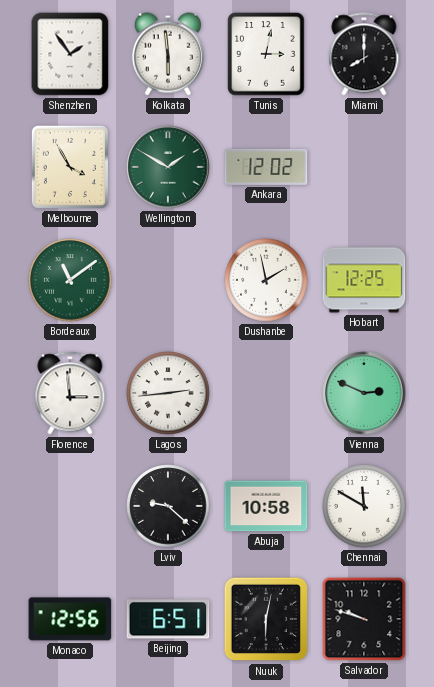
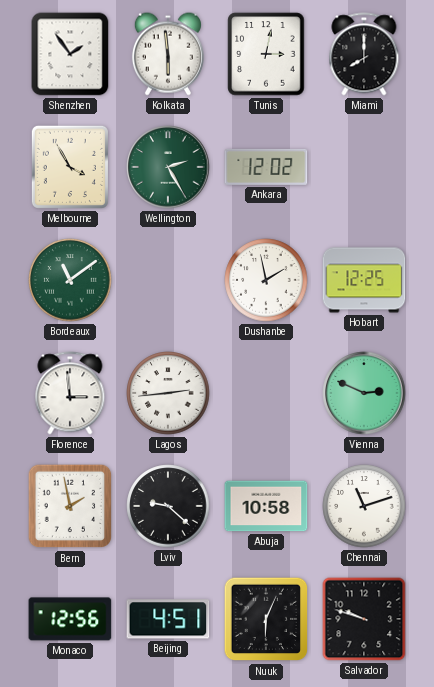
Wellington: 1:50 -> 2:25
Bern: none -> 1:58
Chennai: 11:50 -> 11:12
Beijing: 6:51 -> 4:51
Nuuk: 6:02 -> 6:04
